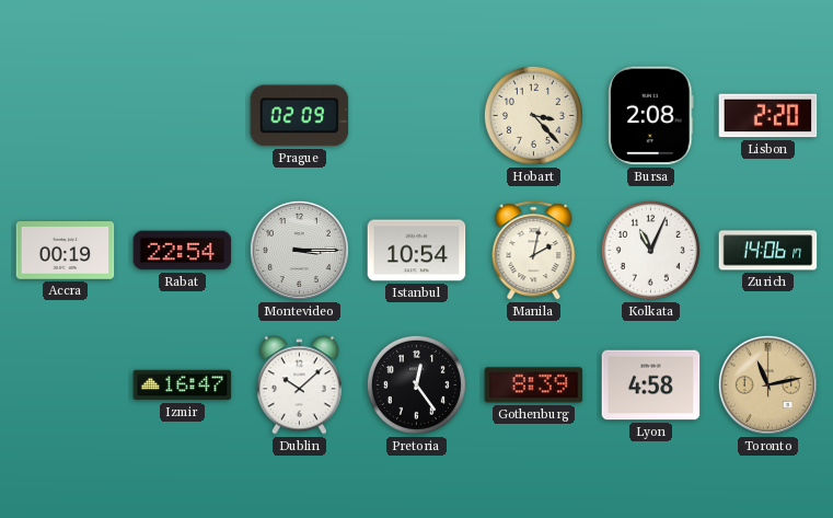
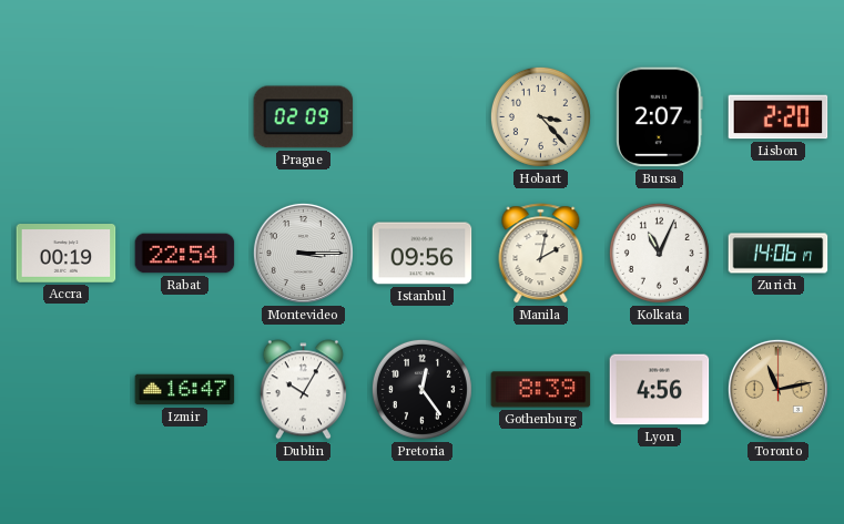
Bursa: 2:08 -> 2:07
Istanbul: 10:54 -> 09:56
Dublin: 10:08 -> 10:05
Lyon: 4:58 -> 4:56
